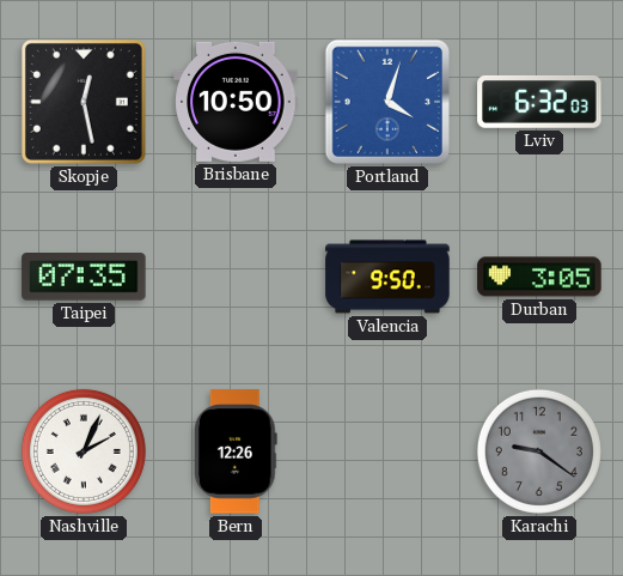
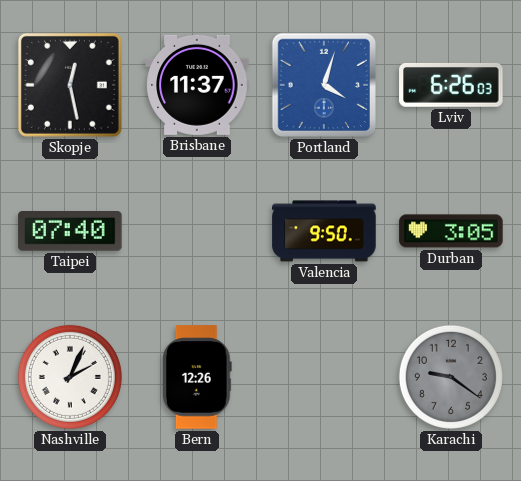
Brisbane: 10:50 -> 11:37
Lviv: 6:32 -> 6:26
Taipei: 07:35 -> 07:40
